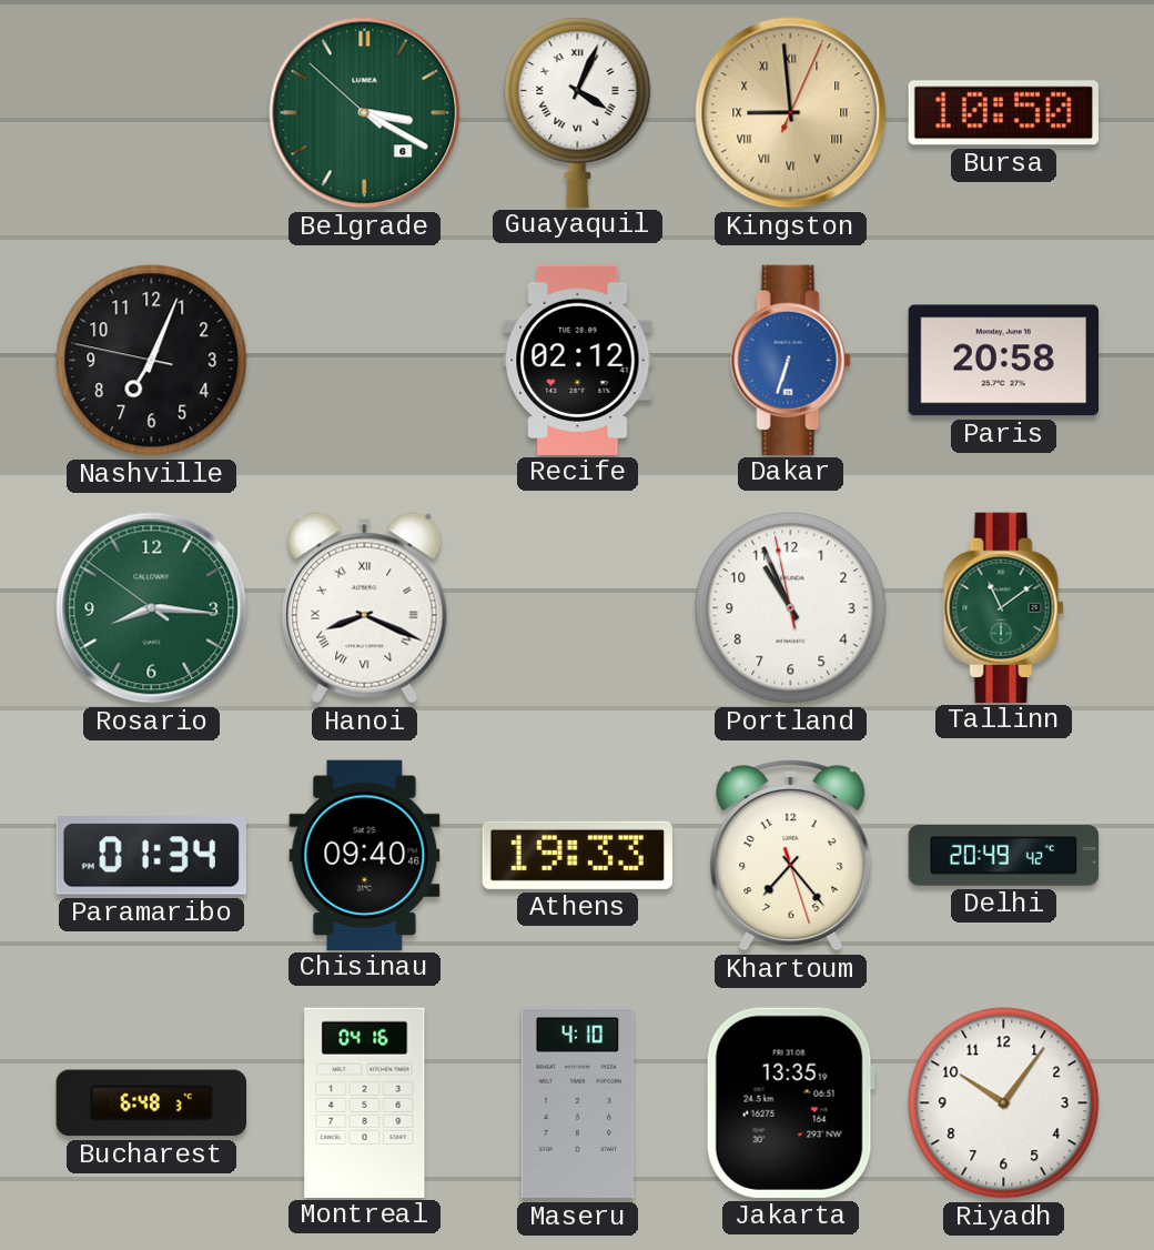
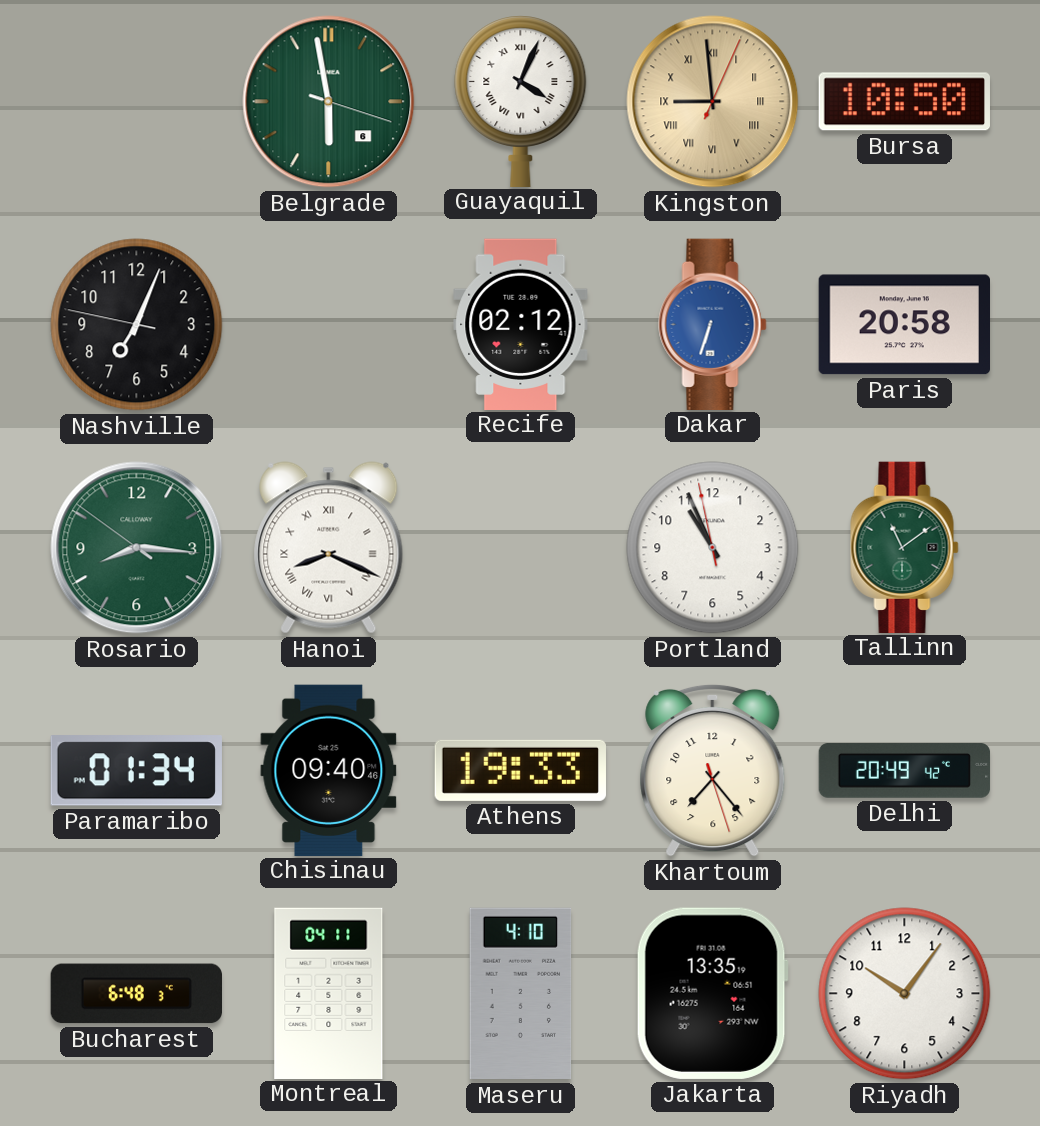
Belgrade: 3:19 -> 5:58
Montreal: 04:16 -> 04:11
